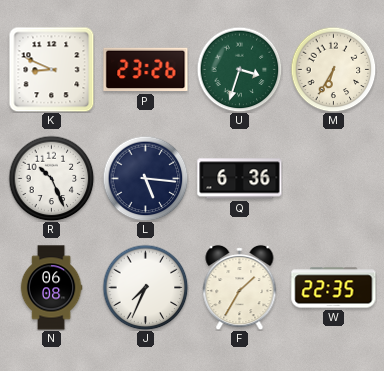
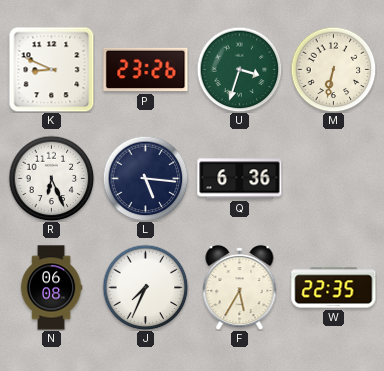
M: 6:35 -> 6:32
R: 10:26 -> 6:26
F: 1:35 -> 5:35
